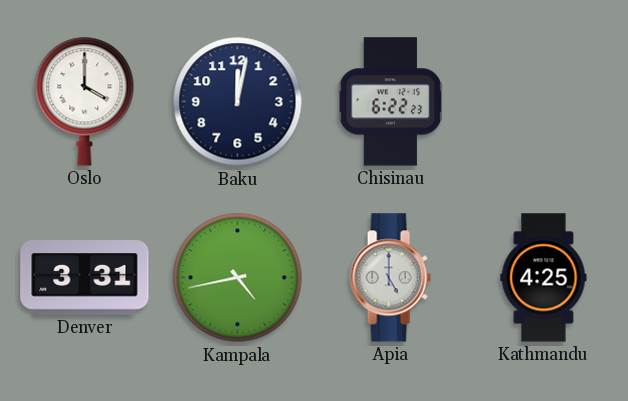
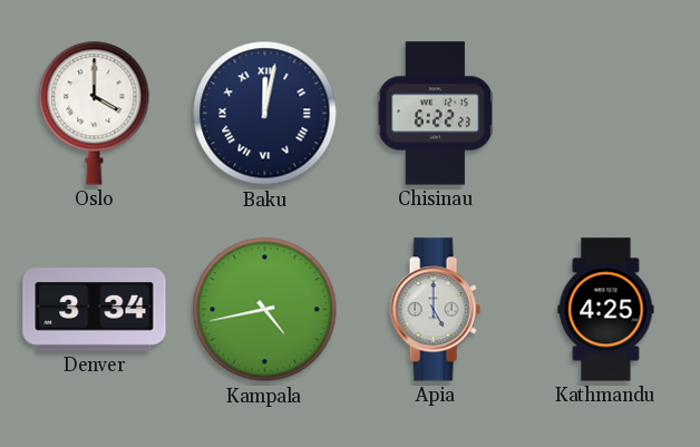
Baku numerals: Arabic -> Roman
Denver: 3:31 -> 3:34
